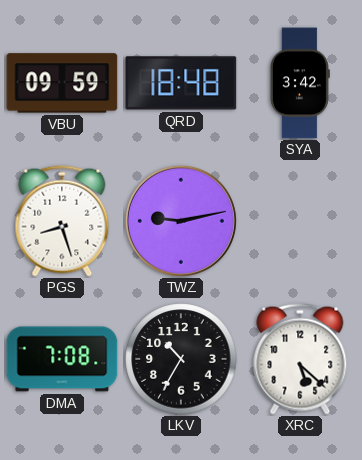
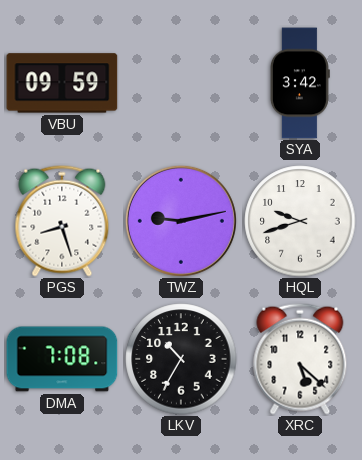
QRD: 18:48 -> none
HQL: none -> 9:42
